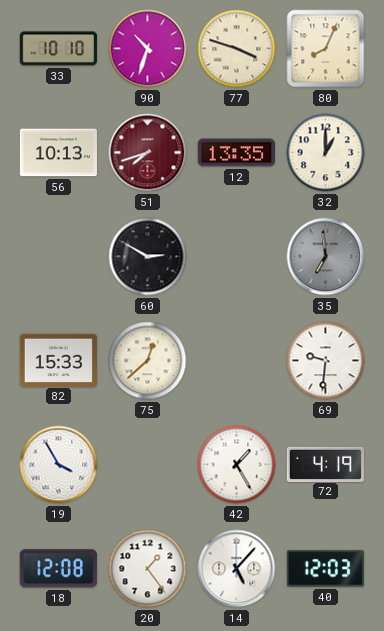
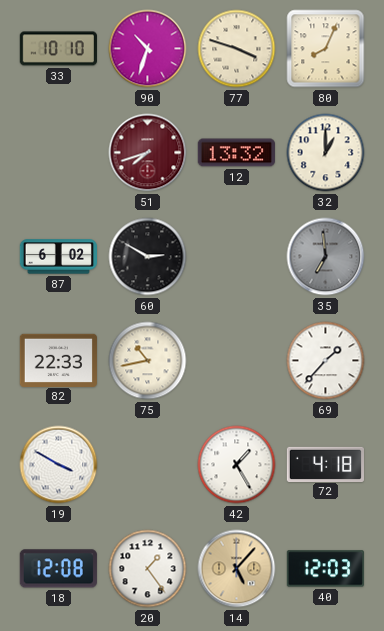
56: 10:13 -> none
12: 13:35 -> 13:32
87: none -> 6:02
82: 15:33 -> 22:33
75: 12:38 -> 10:43
69: 9:31 -> 1:37
19: 3:55 -> 3:50
72: 4:19 -> 4:18
14 dial: white -> champagne
